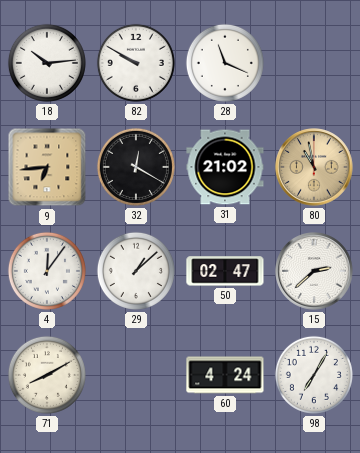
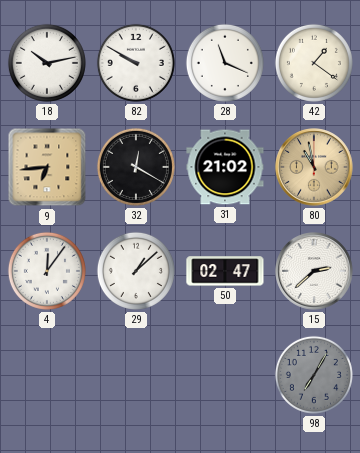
18: 10:14 -> 10:13
42: none -> 1:21
71: 8:10 -> none
60: 4:24 -> none
98 dial: white -> grey
